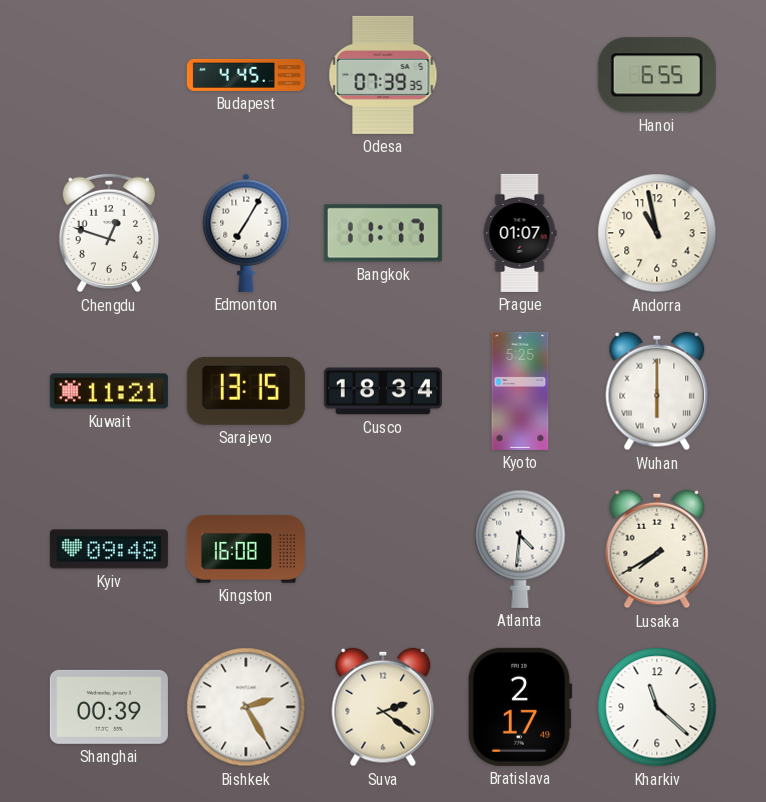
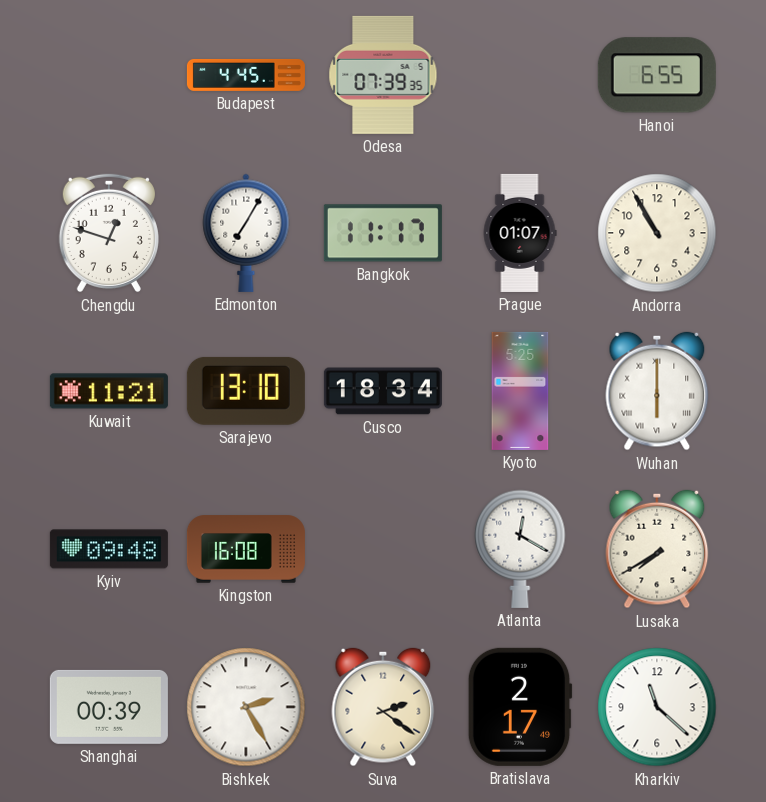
Andorra: 10:58 -> 10:55
Sarajevo: 13:15 -> 13:10
Atlanta: 4:31 -> 12:20
